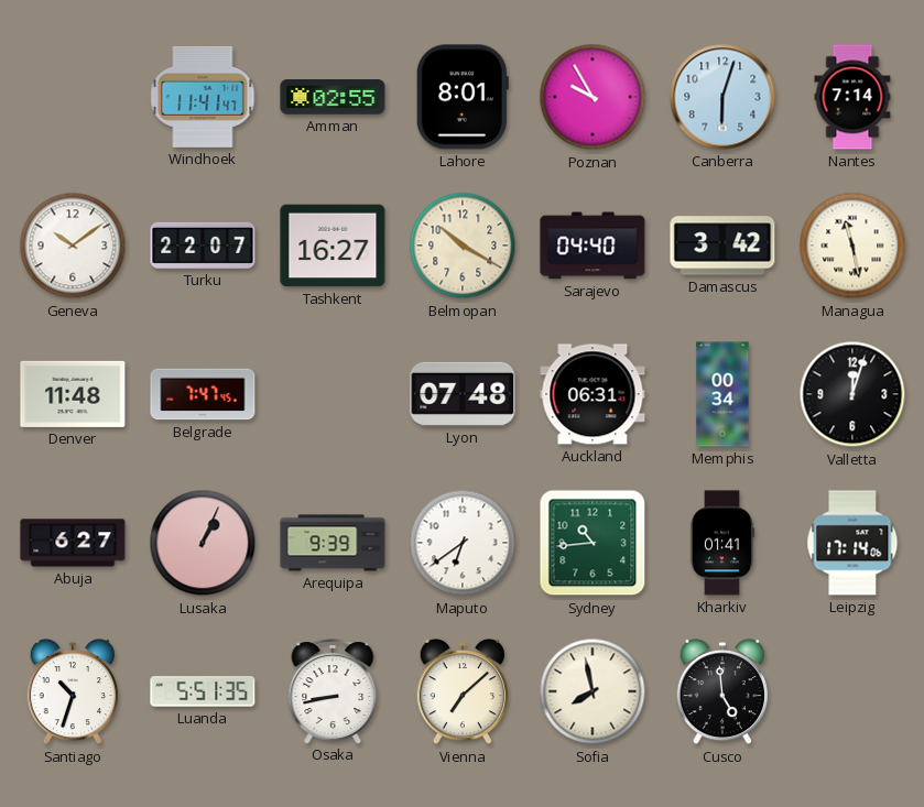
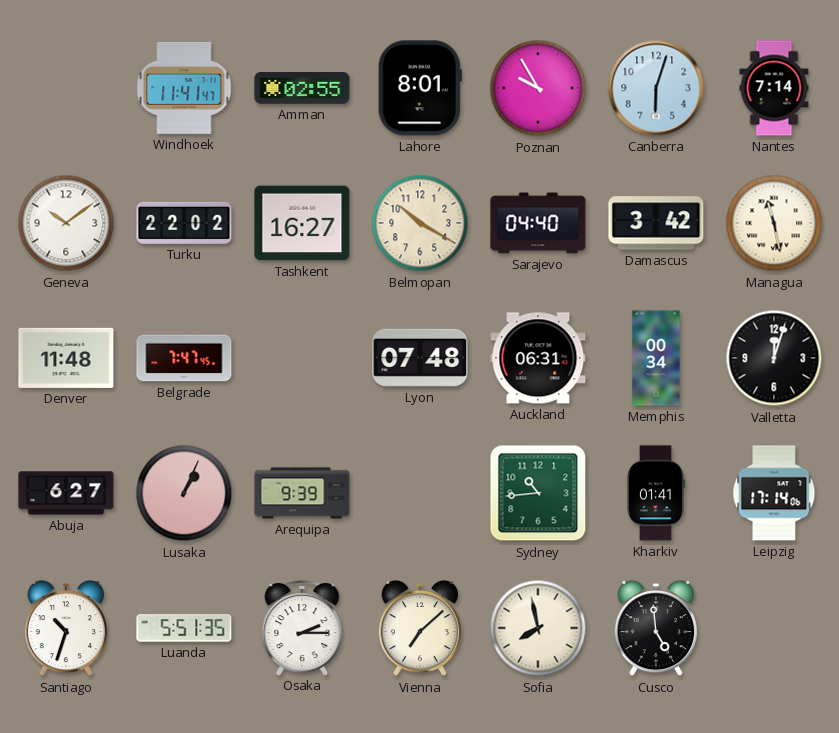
Turku: 22:07 -> 22:02
Maputo: 6:39 -> none
Osaka: 8:43 -> 2:15
